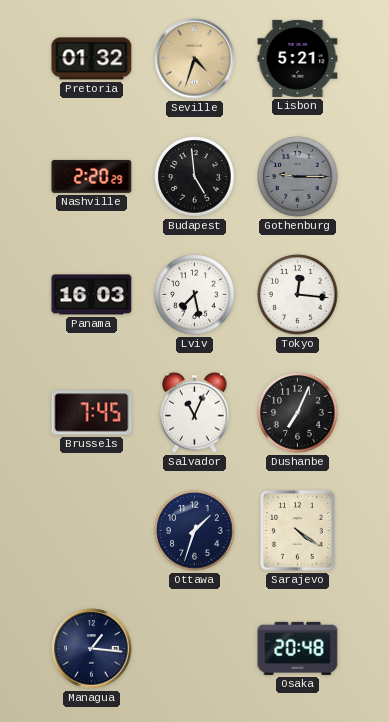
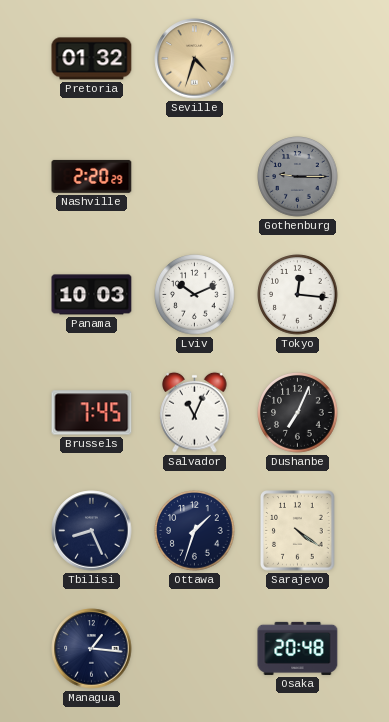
Lisbon: 5:21 -> none
Budapest: 4:59 -> none
Panama: 16:03 -> 10:03
Lviv: 7:28 -> 10:11
Tbilisi: none -> 8:26
